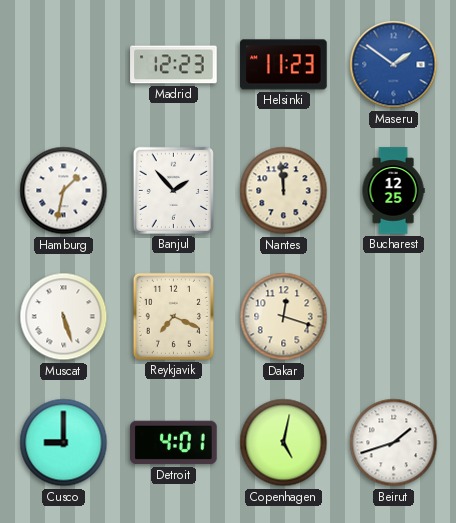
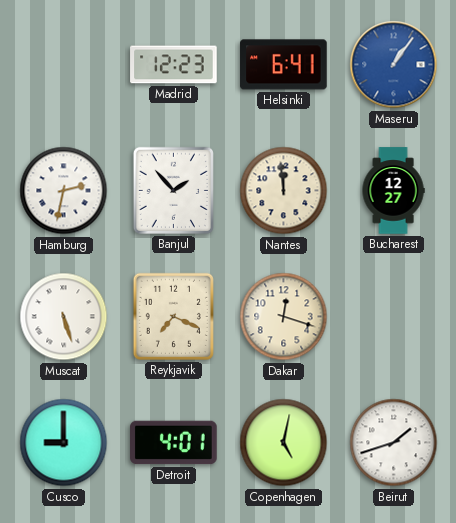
Helsinki: 11:23 -> 6:41
Maseru: 1:51 -> 1:06
Hamburg: 1:32 -> 2:32
Bucharest: 12:25 -> 12:27
